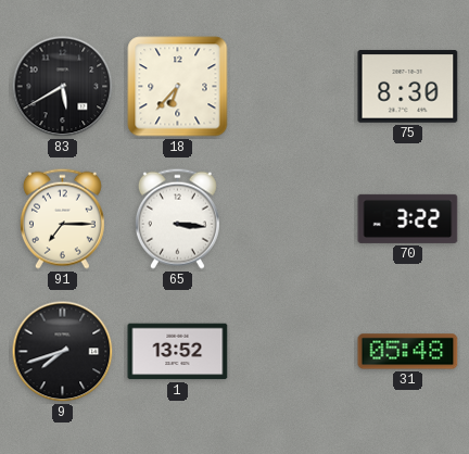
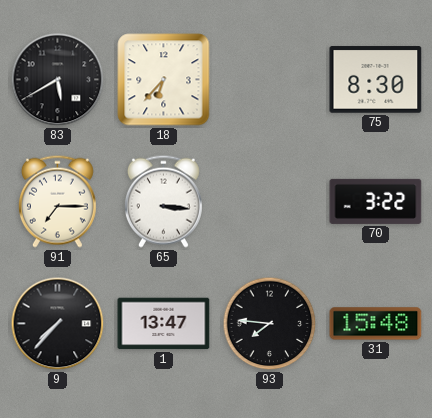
9: 7:42 -> 7:37
1: 13:52 -> 13:47
93: none -> 7:46
31: 05:48 -> 15:48
